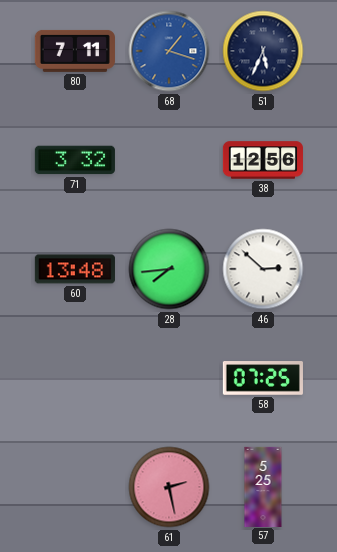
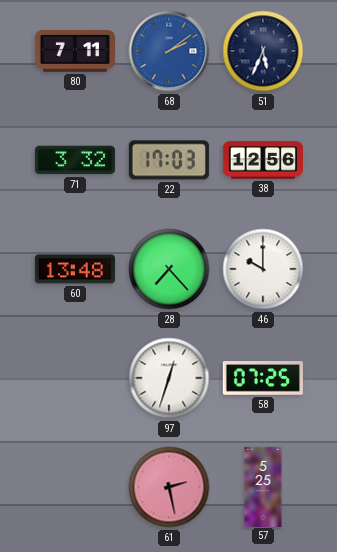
68: 1:18 -> 2:09
22: none -> 17:03
28: 7:44 -> 7:23
46: 2:52 -> 10:00
97: none -> 12:33
